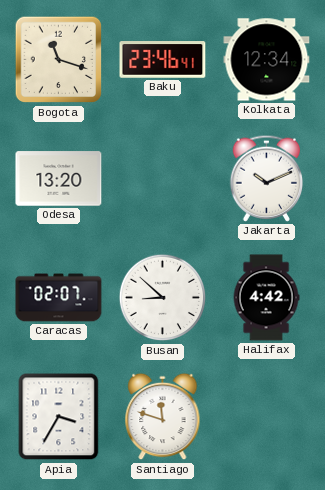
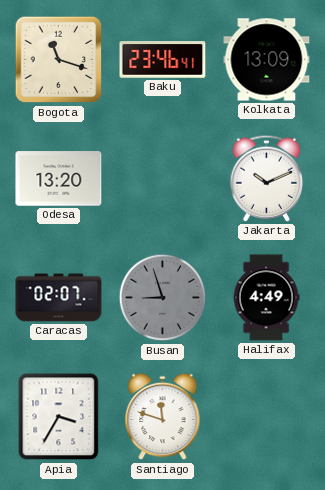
Kolkata: 12:34 -> 13:09
Busan: 8:52 -> 8:57
Busan dial: white -> grey
Halifax: 4:42 -> 4:49
